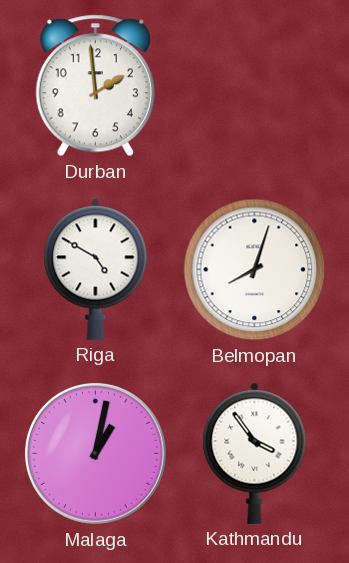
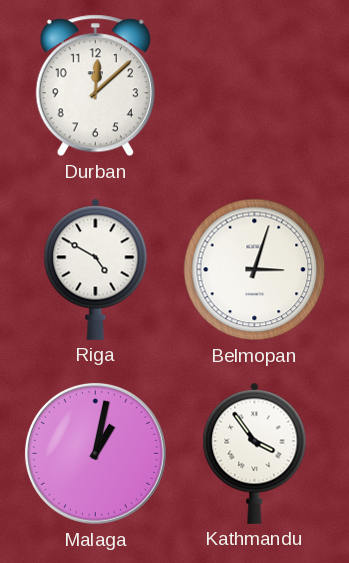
Durban: 1:59 -> 12:08
Belmopan: 8:03 -> 3:03
